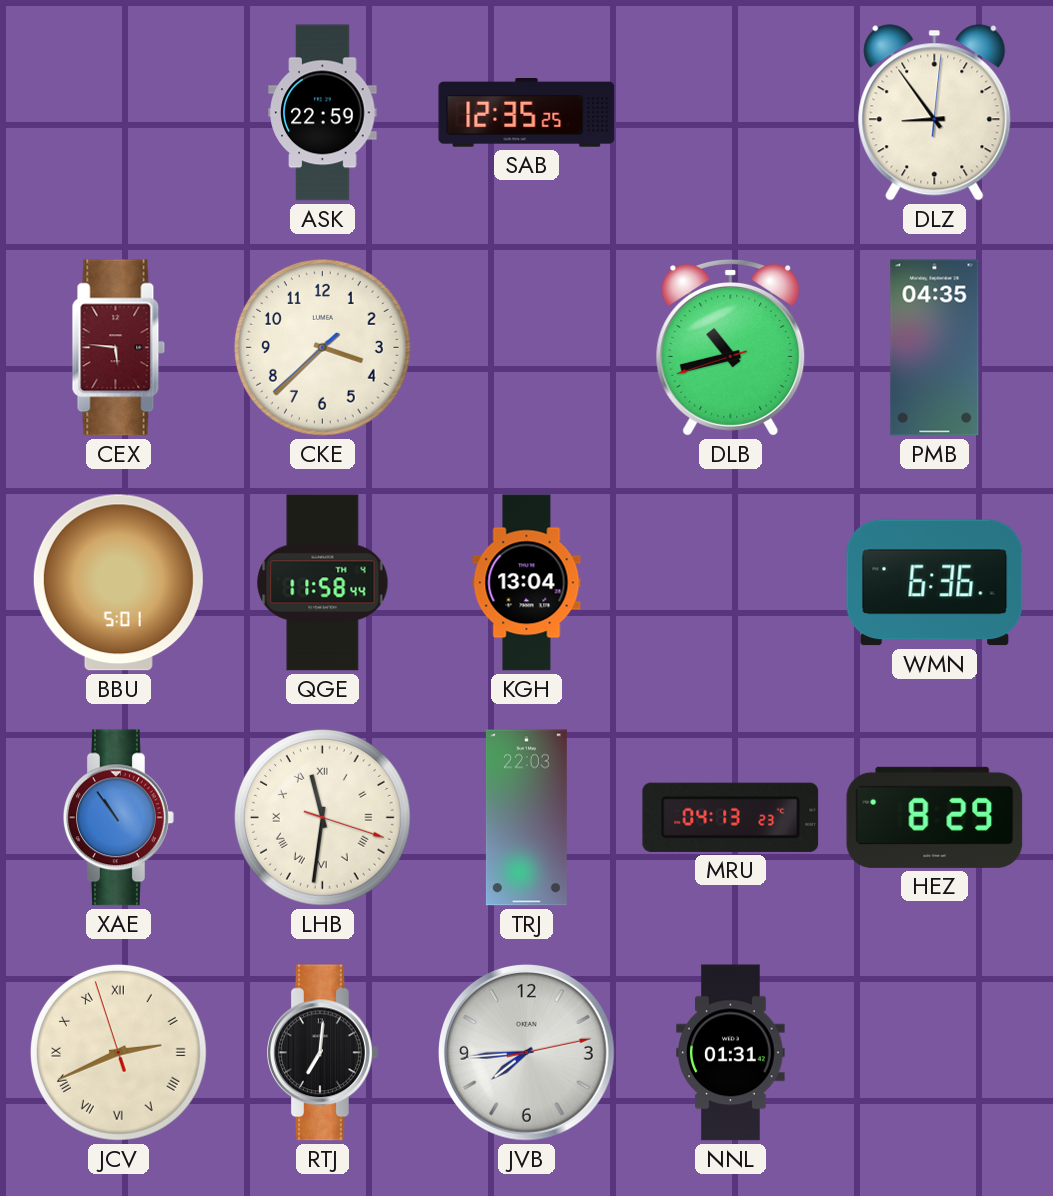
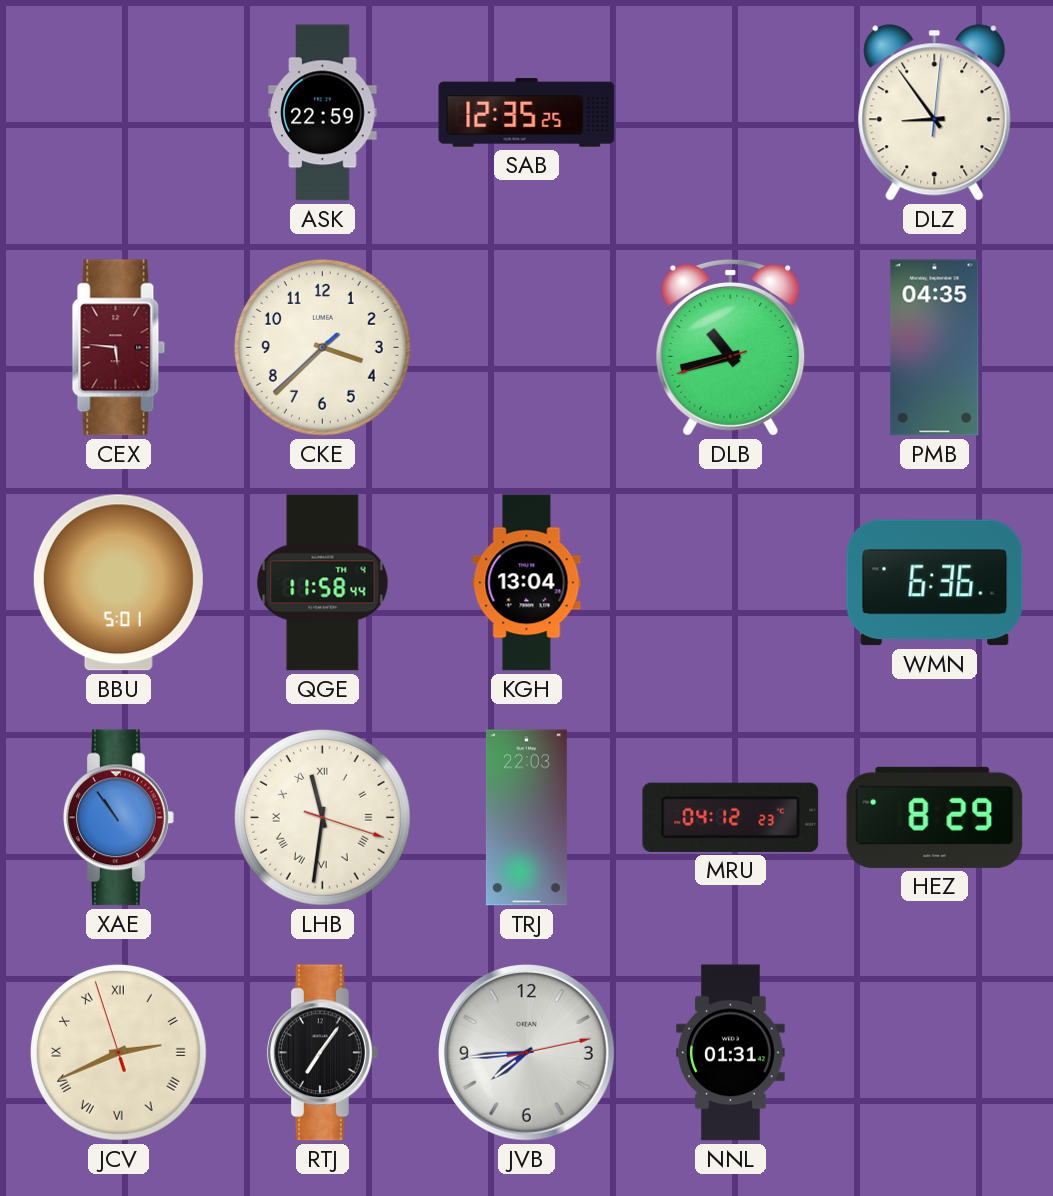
MRU: 04:13 -> 04:12
RTJ: 7:01 -> 7:06
